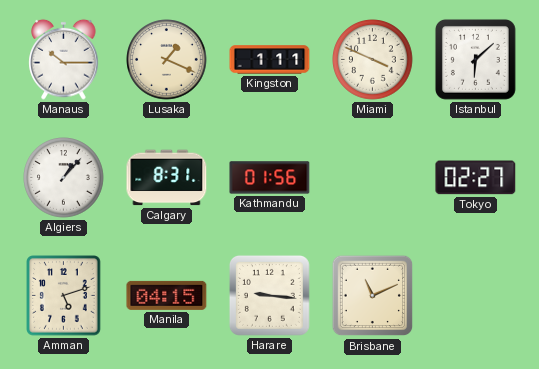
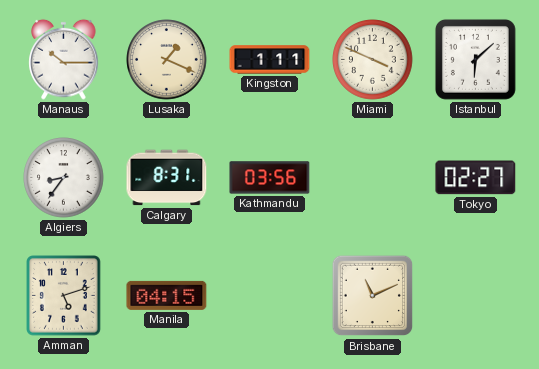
Algiers: 1:07 -> 8:36
Kathmandu: 01:56 -> 03:56
Harare: 9:16 -> none
